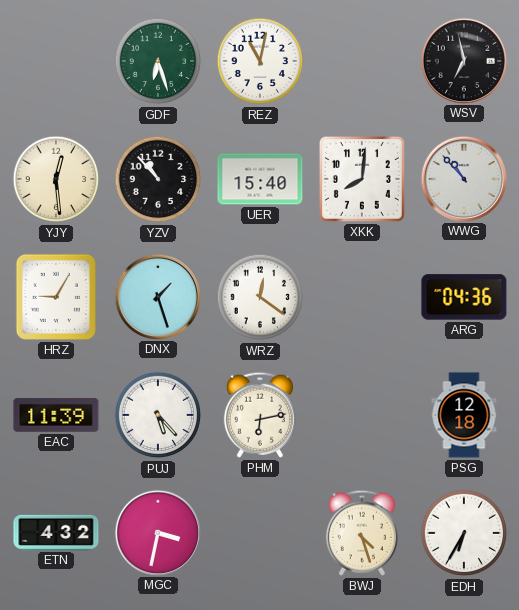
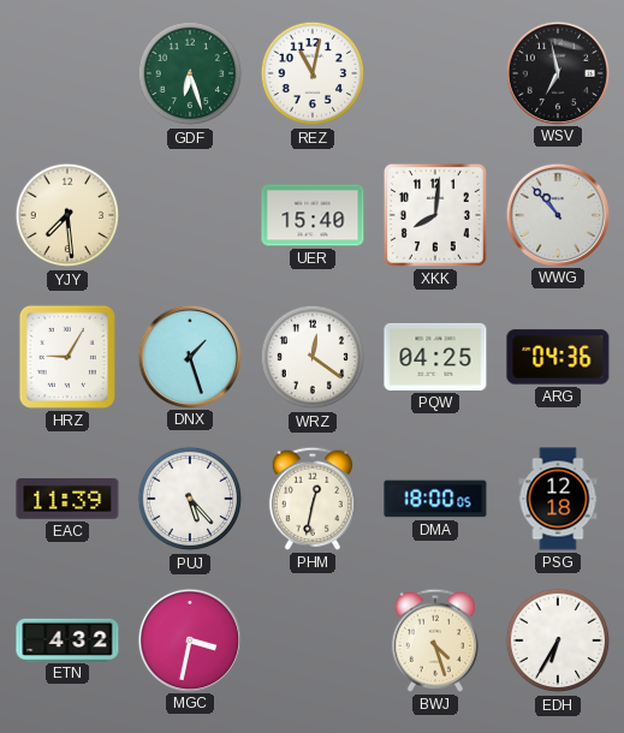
YJY: 12:29 -> 7:29
YZV: 10:53 -> none
PQW: none -> 04:25
PHM: 6:13 -> 12:32
DMA: none -> 18:00
